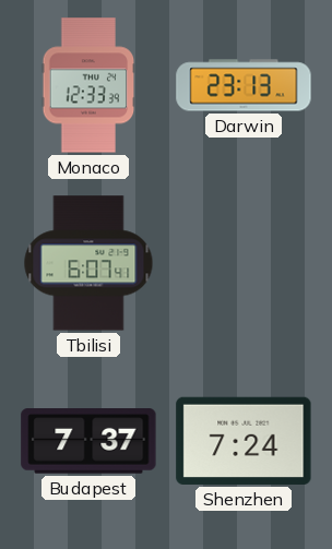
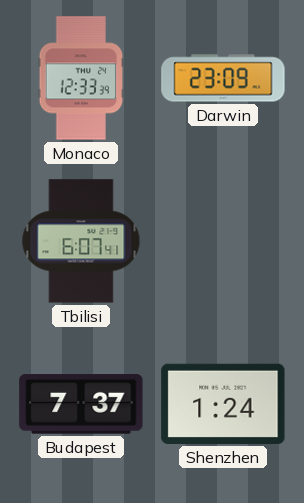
Darwin: 23:13 -> 23:09
Shenzhen: 7:24 -> 1:24
